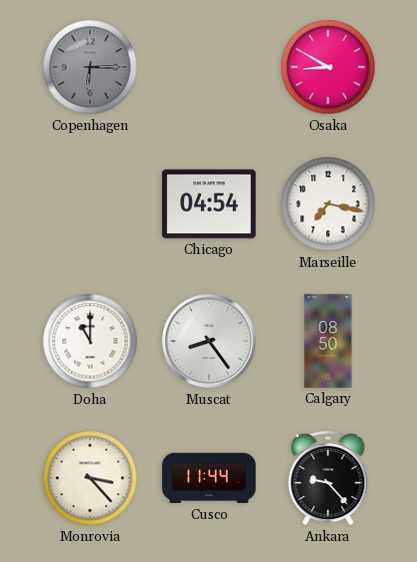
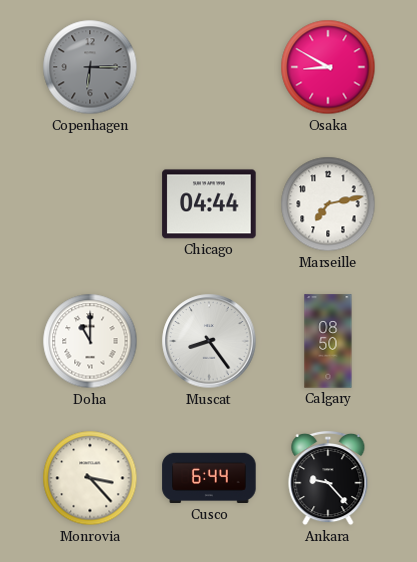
Chicago: 04:54 -> 04:44
Marseille: 7:17 -> 7:13
Cusco: 11:44 -> 6:44
